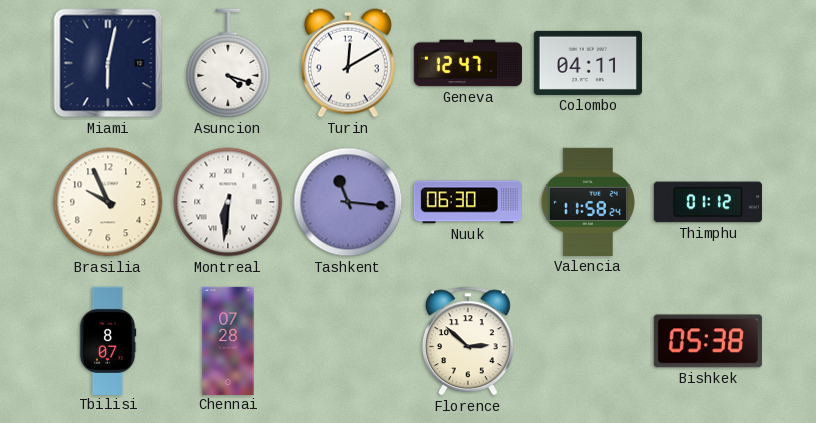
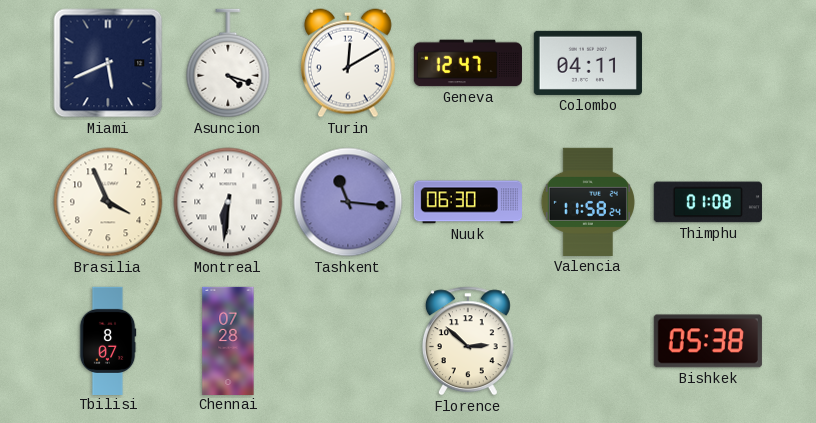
Miami: 6:02 -> 5:41
Brasilia: 9:56 -> 3:56
Thimphu: 01:12 -> 01:08
